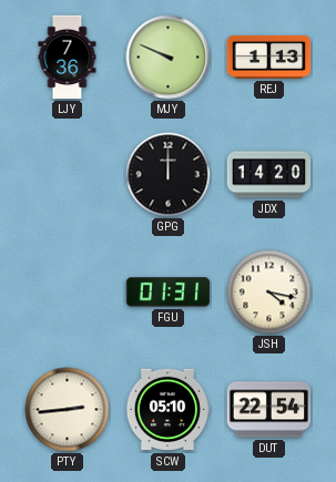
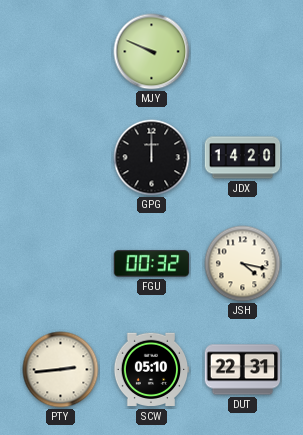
LJY: 7:36 -> none
REJ: 1:13 -> none
FGU: 01:31 -> 00:32
DUT: 22:54 -> 22:31
